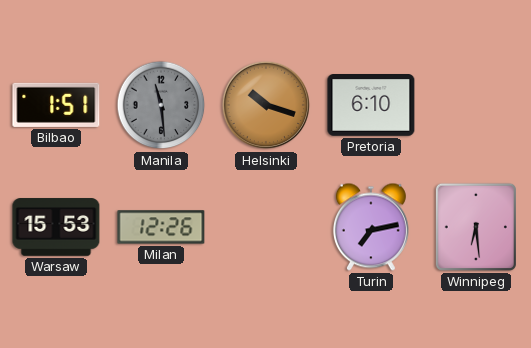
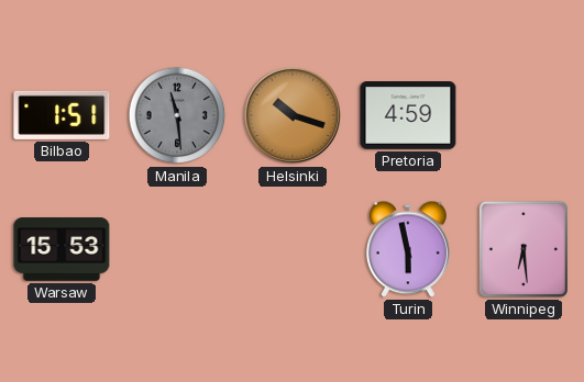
Pretoria: 6:10 -> 4:59
Milan: 12:26 -> none
Turin: 7:13 -> 5:58
